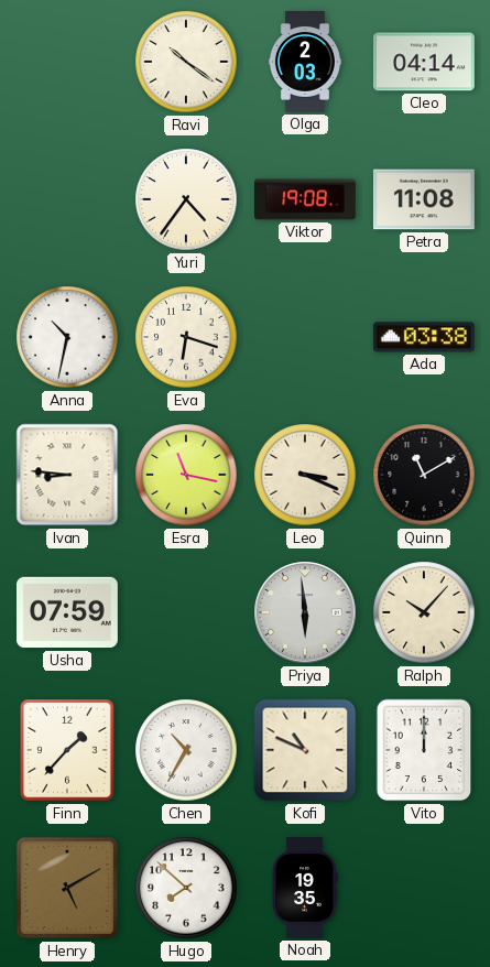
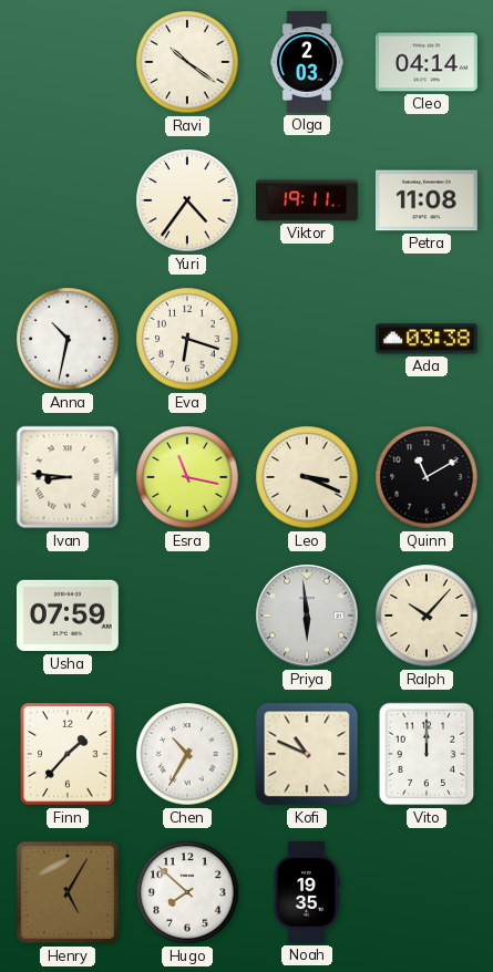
Viktor: 19:08 -> 19:11
Henry: 5:10 -> 5:05
